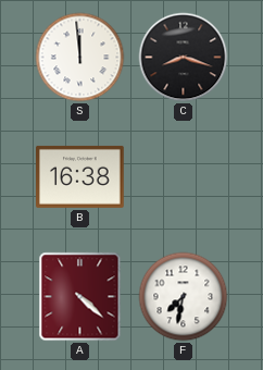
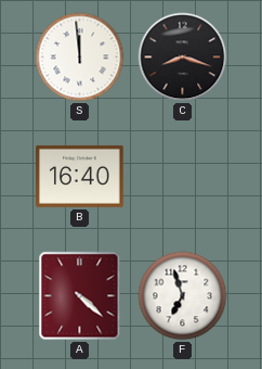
B: 16:38 -> 16:40
F: 7:32 -> 6:57
